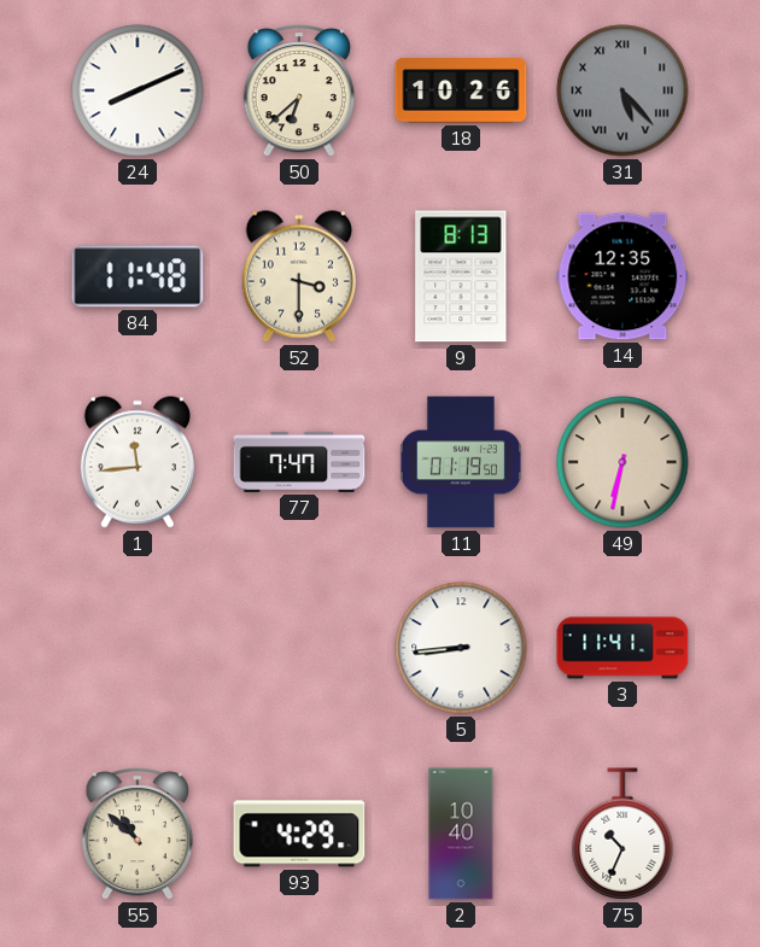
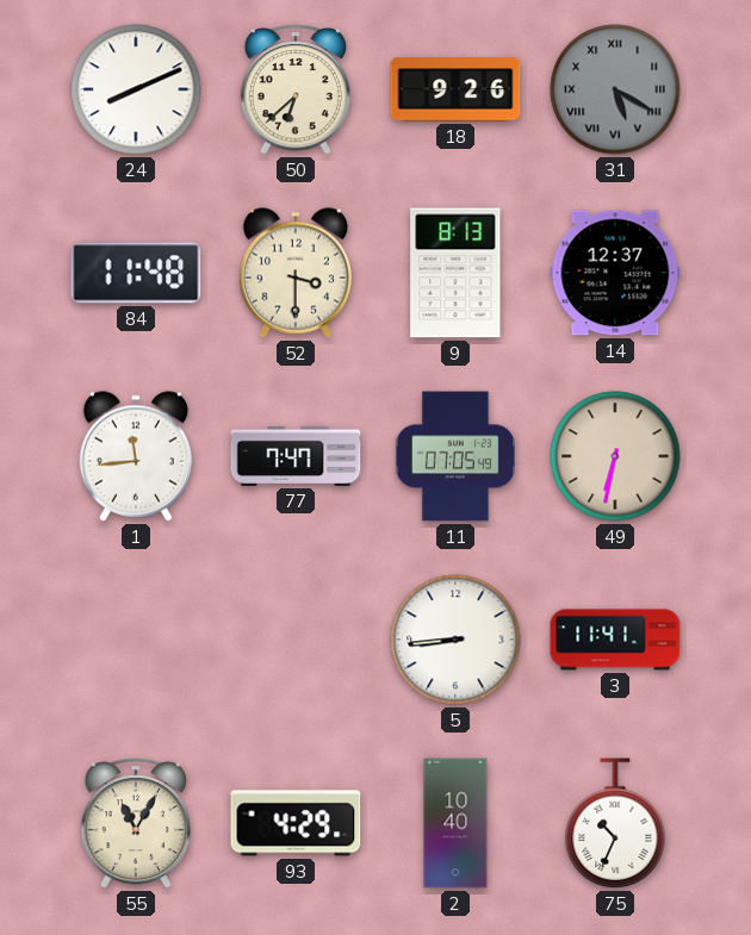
18: 10:26 -> 9:26
31: 5:23 -> 5:20
14: 12:35 -> 12:37
11: 01:19 -> 07:05
55: 10:52 -> 11:05
